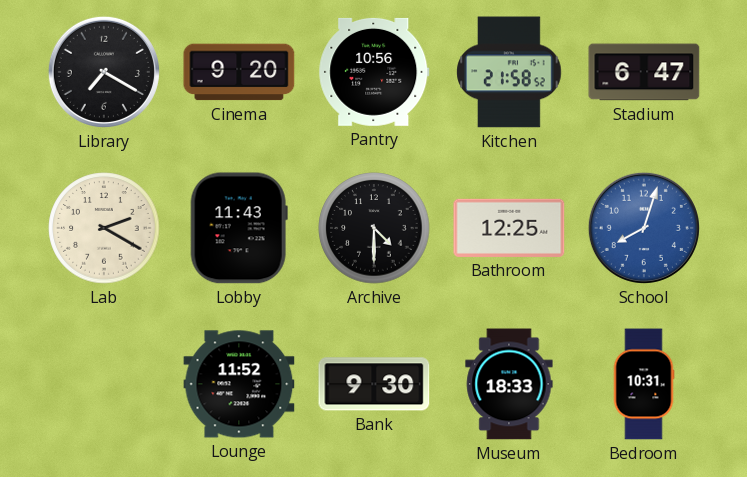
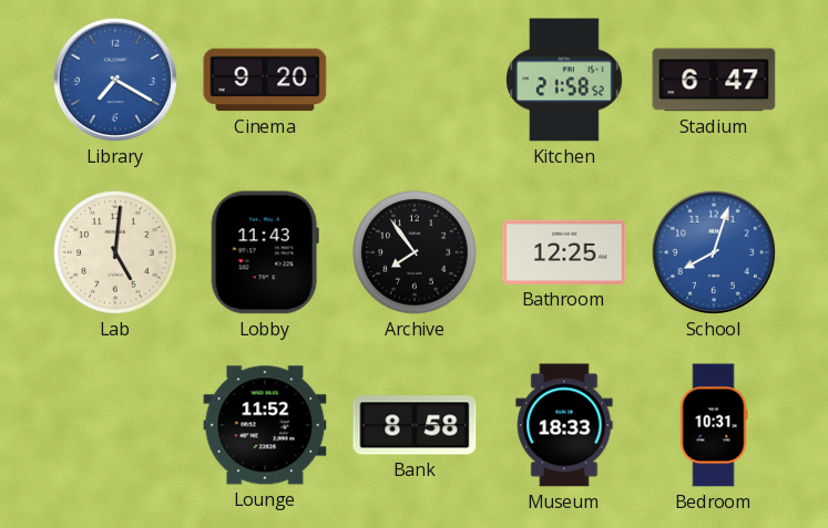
Library dial: black -> blue
Pantry: 10:56 -> none
Lab: 2:20 -> 5:01
Archive: 4:30 -> 7:54
Bank: 9:30 -> 8:58
